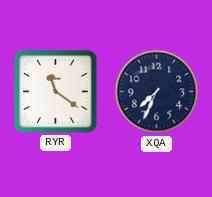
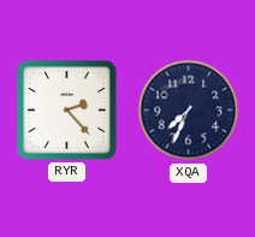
RYR: 11:21 -> 2:23
